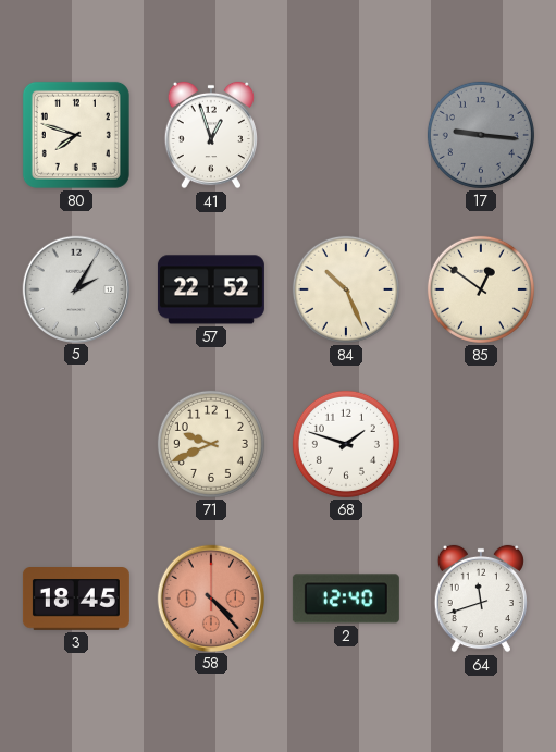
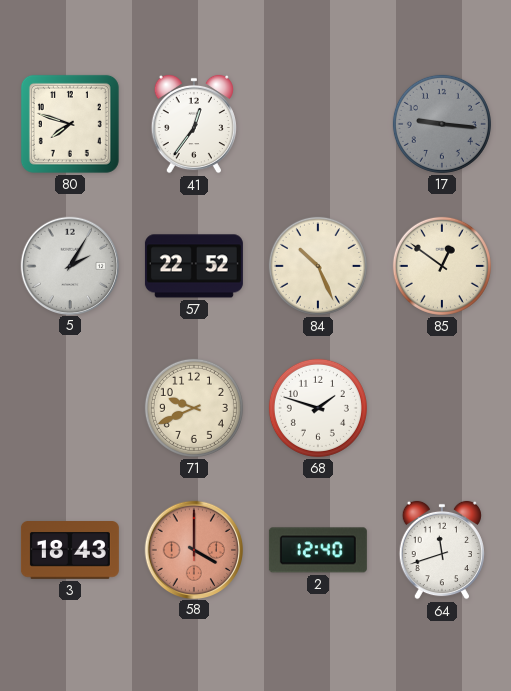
41: 12:57 -> 12:36
3: 18:45 -> 18:43
58: 4:23 -> 4:00
